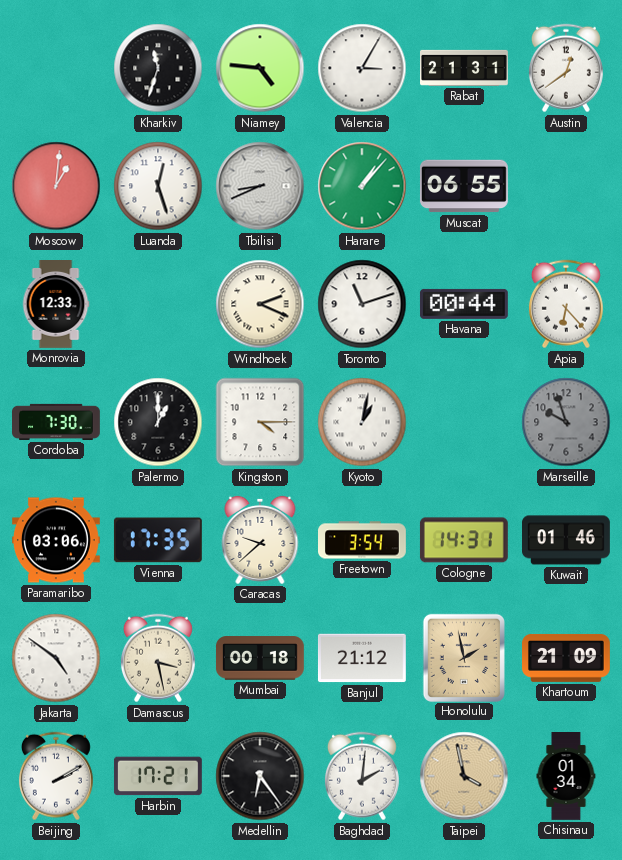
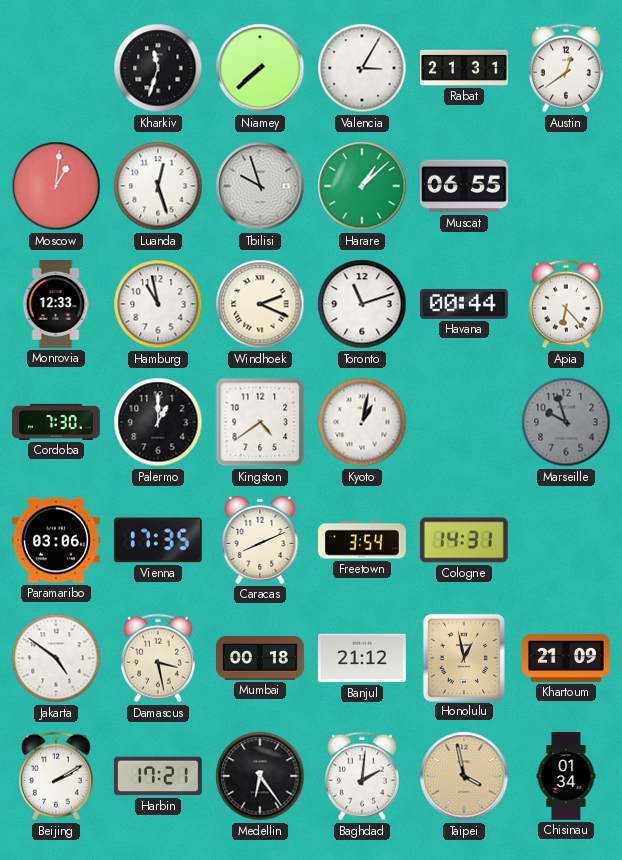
Niamey: 4:46 -> 7:38
Tbilisi: 8:41 -> 9:57
Harare: 1:07 -> 1:08
Hamburg: none -> 10:58
Kingston: 4:15 -> 4:39
Caracas: 9:38 -> 8:11
Kuwait: 01:46 -> none
Honolulu: 1:58 -> 12:58
